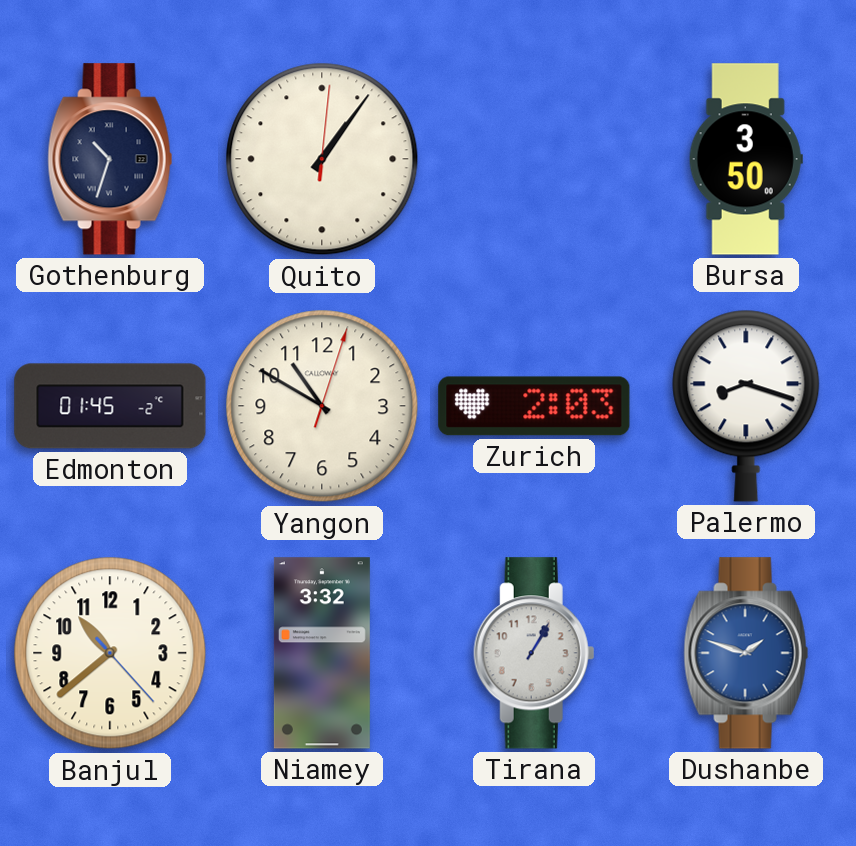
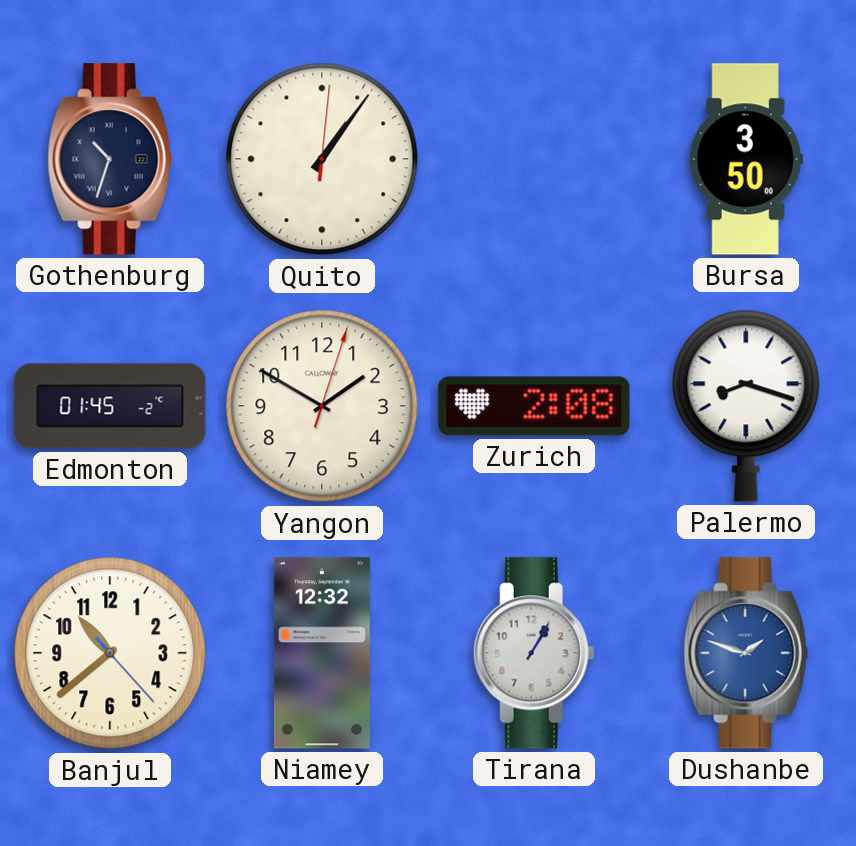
Yangon: 10:50 -> 1:50
Zurich: 2:03 -> 2:08
Niamey: 3:32 -> 12:32
